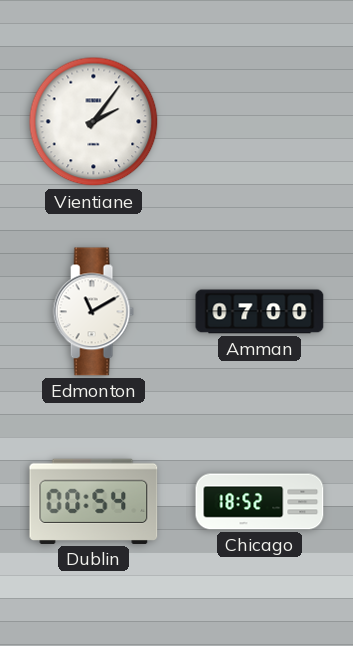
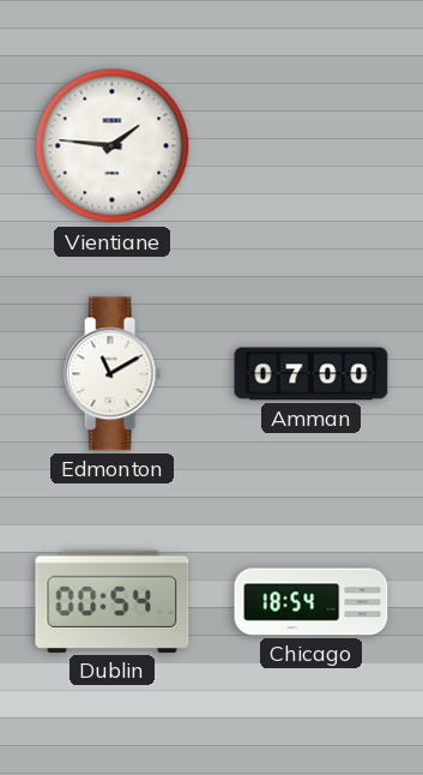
Vientiane: 2:06 -> 1:46
Chicago: 18:52 -> 18:54
